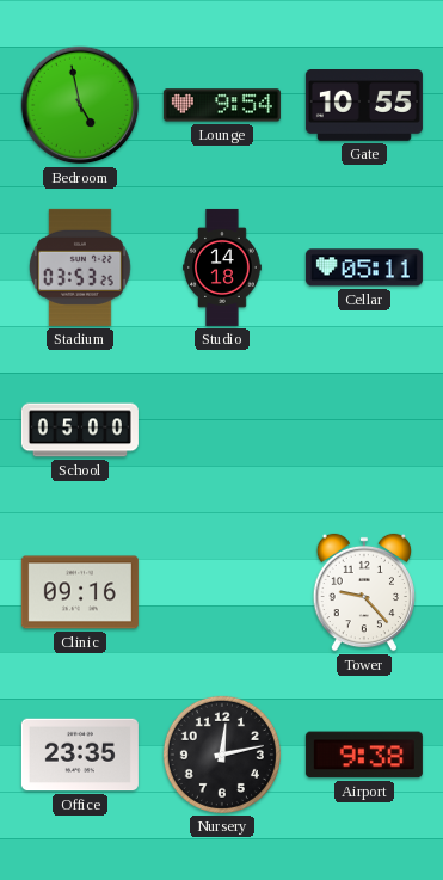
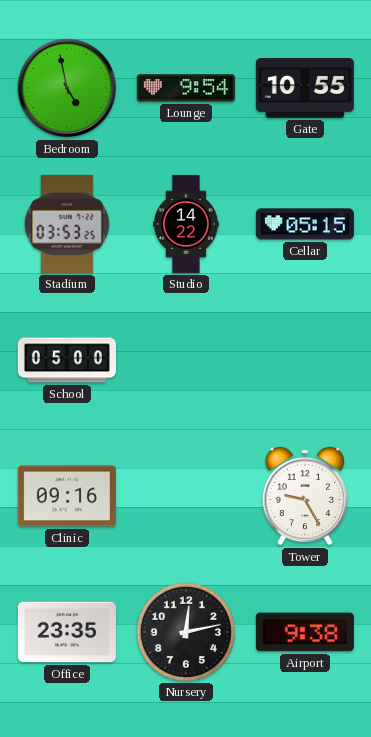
Studio: 14:18 -> 14:22
Cellar: 05:11 -> 05:15
Tower: 9:23 -> 9:25
